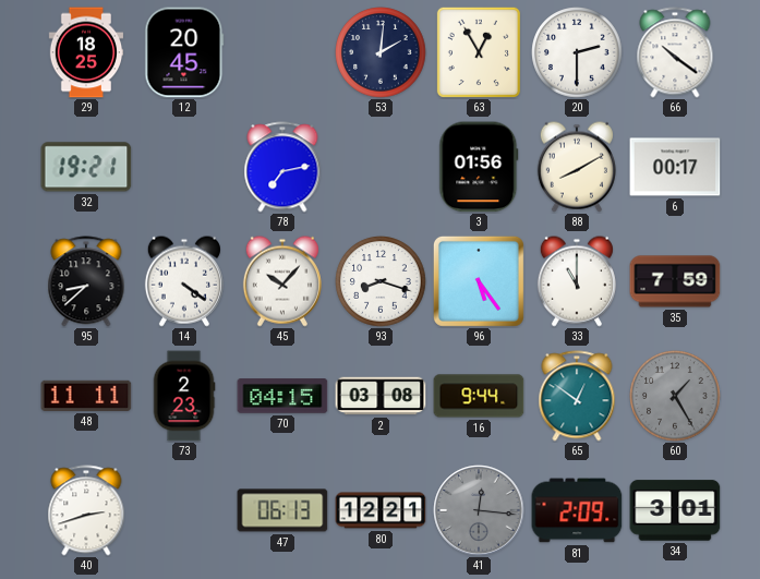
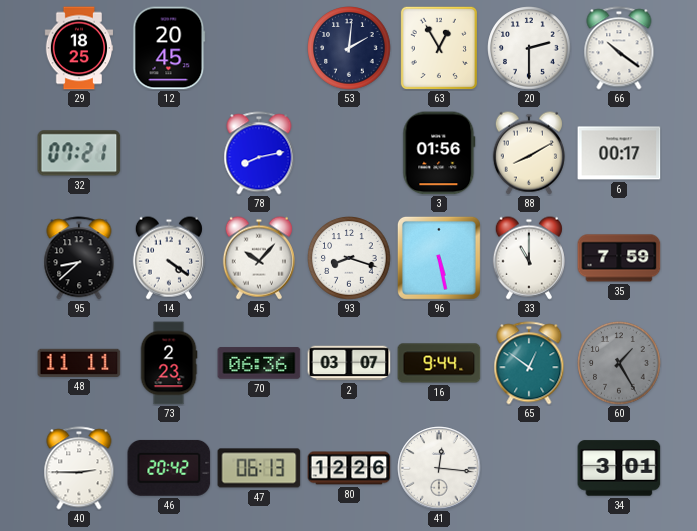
32: 19:21 -> 07:21
78: 7:13 -> 8:13
96: 5:24 -> 5:28
70: 04:15 -> 06:36
2: 03:08 -> 03:07
40: 2:42 -> 2:45
46: none -> 20:42
80: 12:21 -> 12:26
41 dial: grey -> white
81: 2:09 -> none
